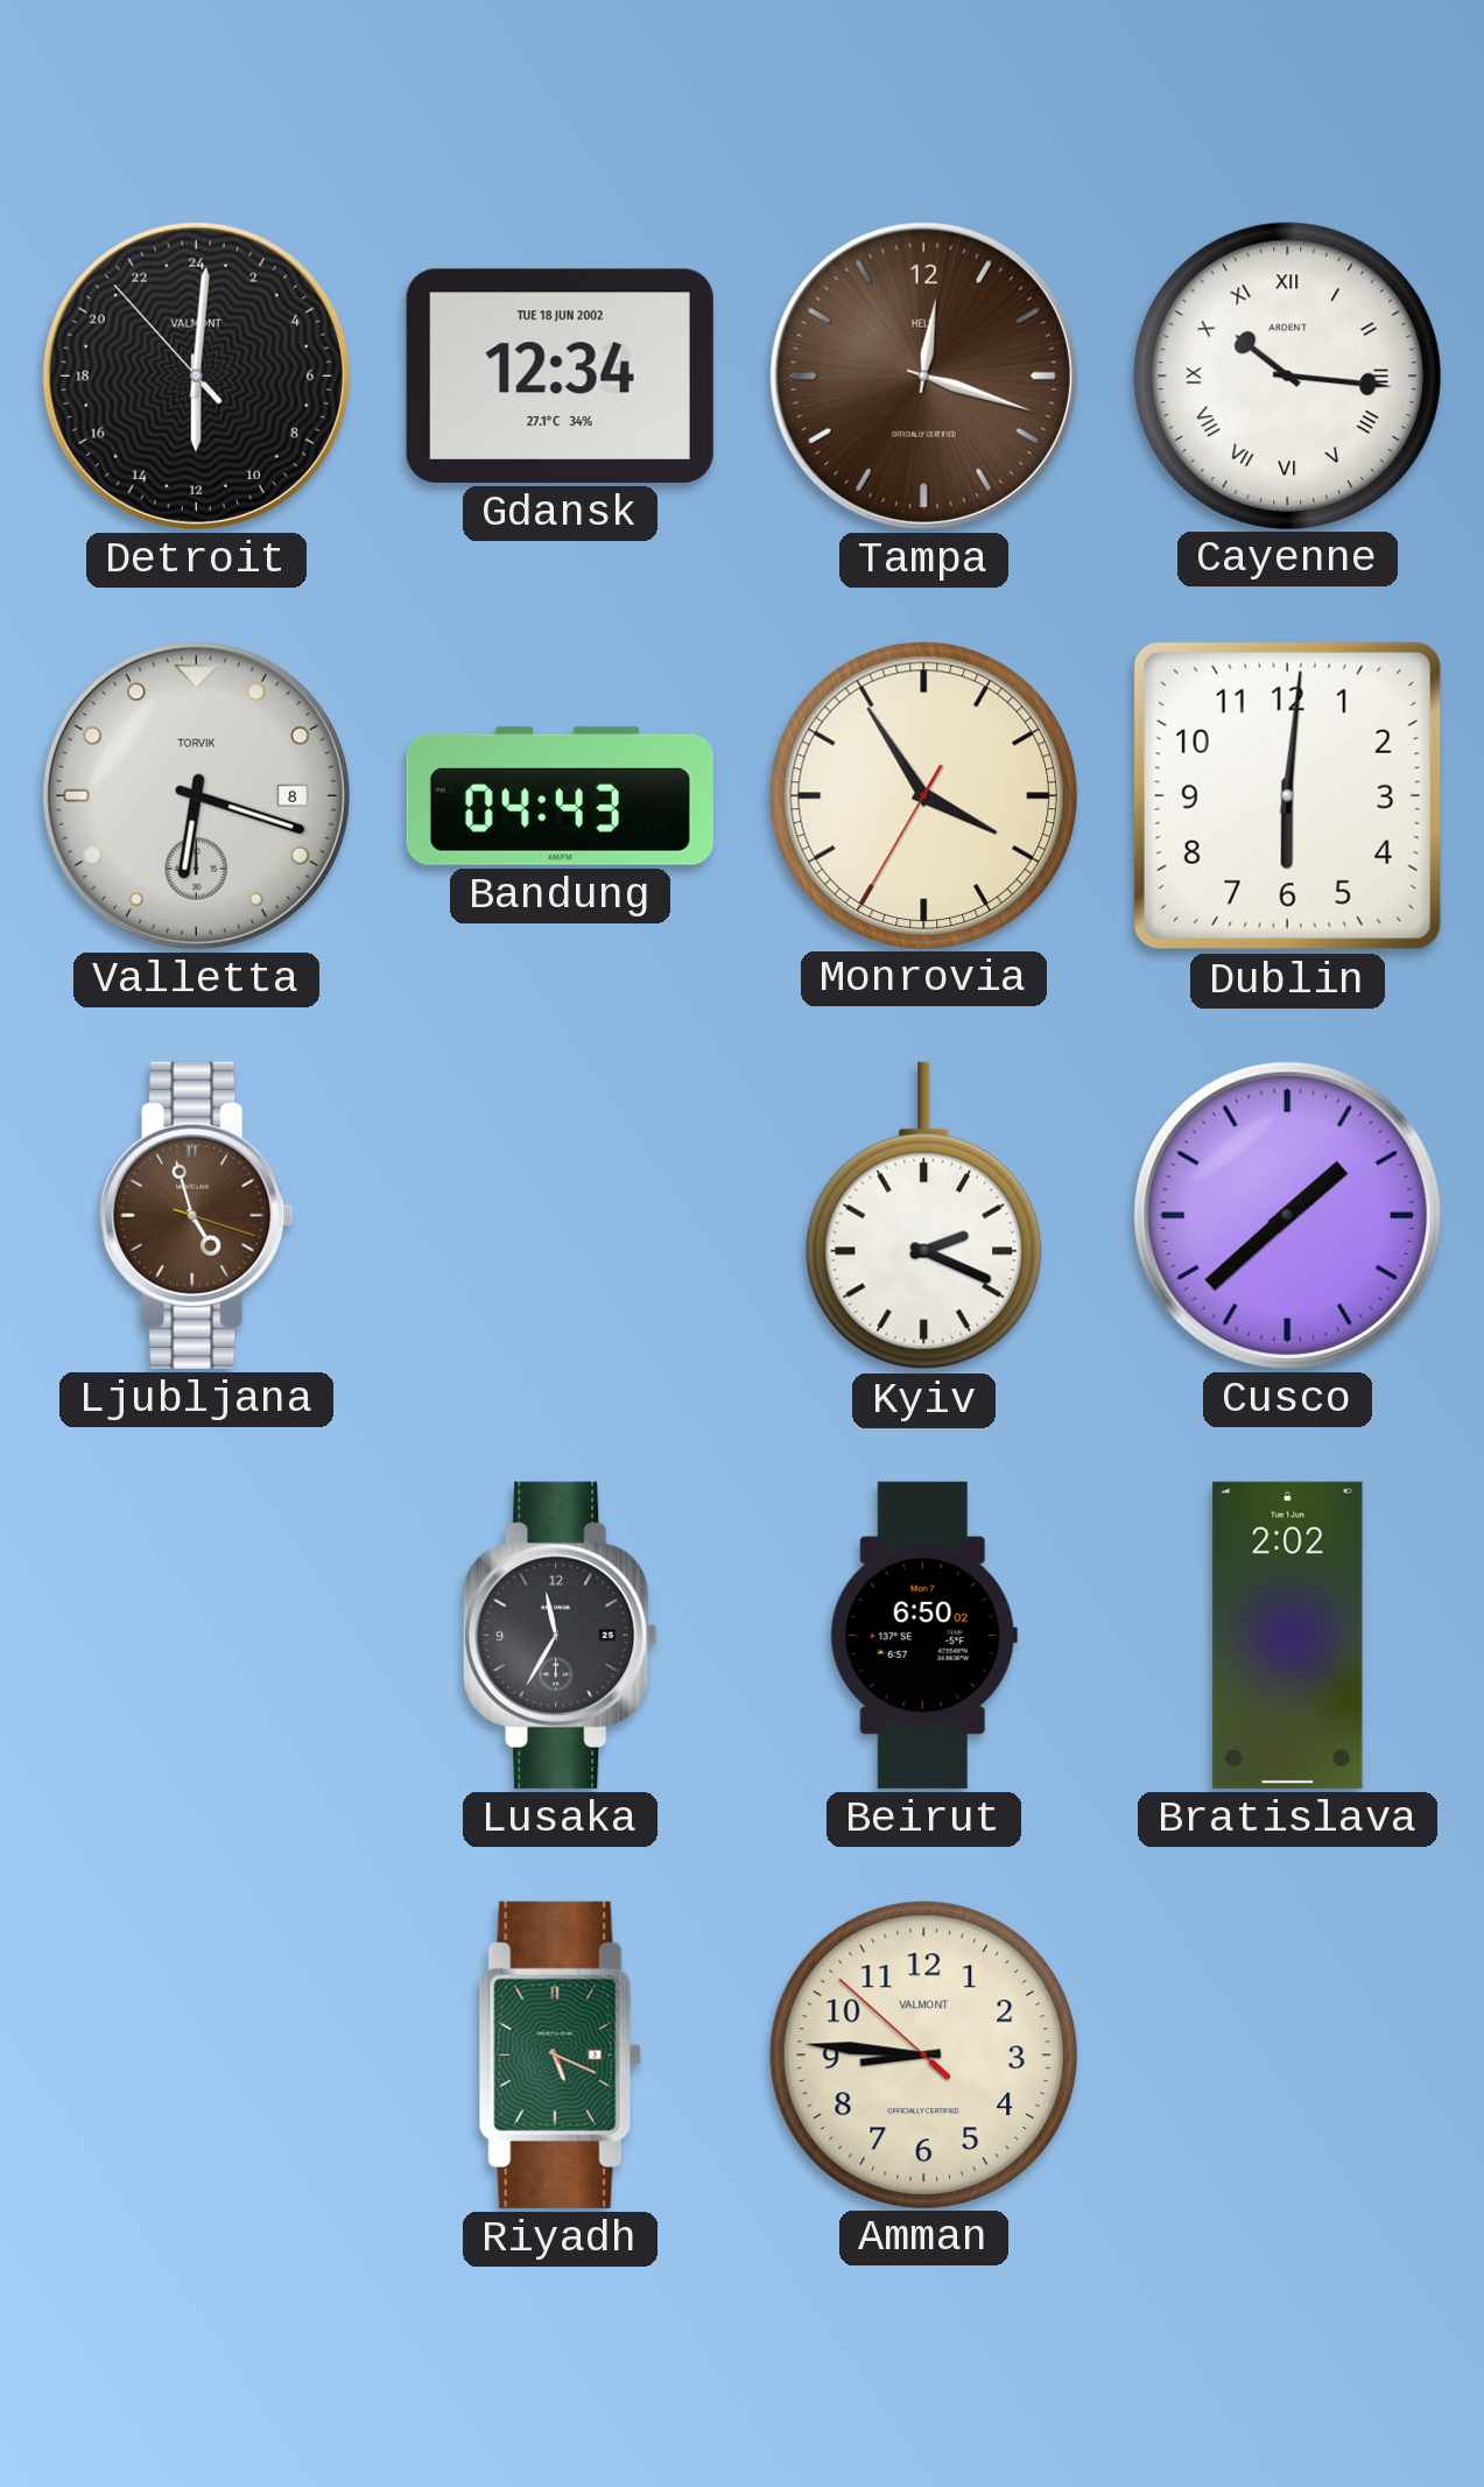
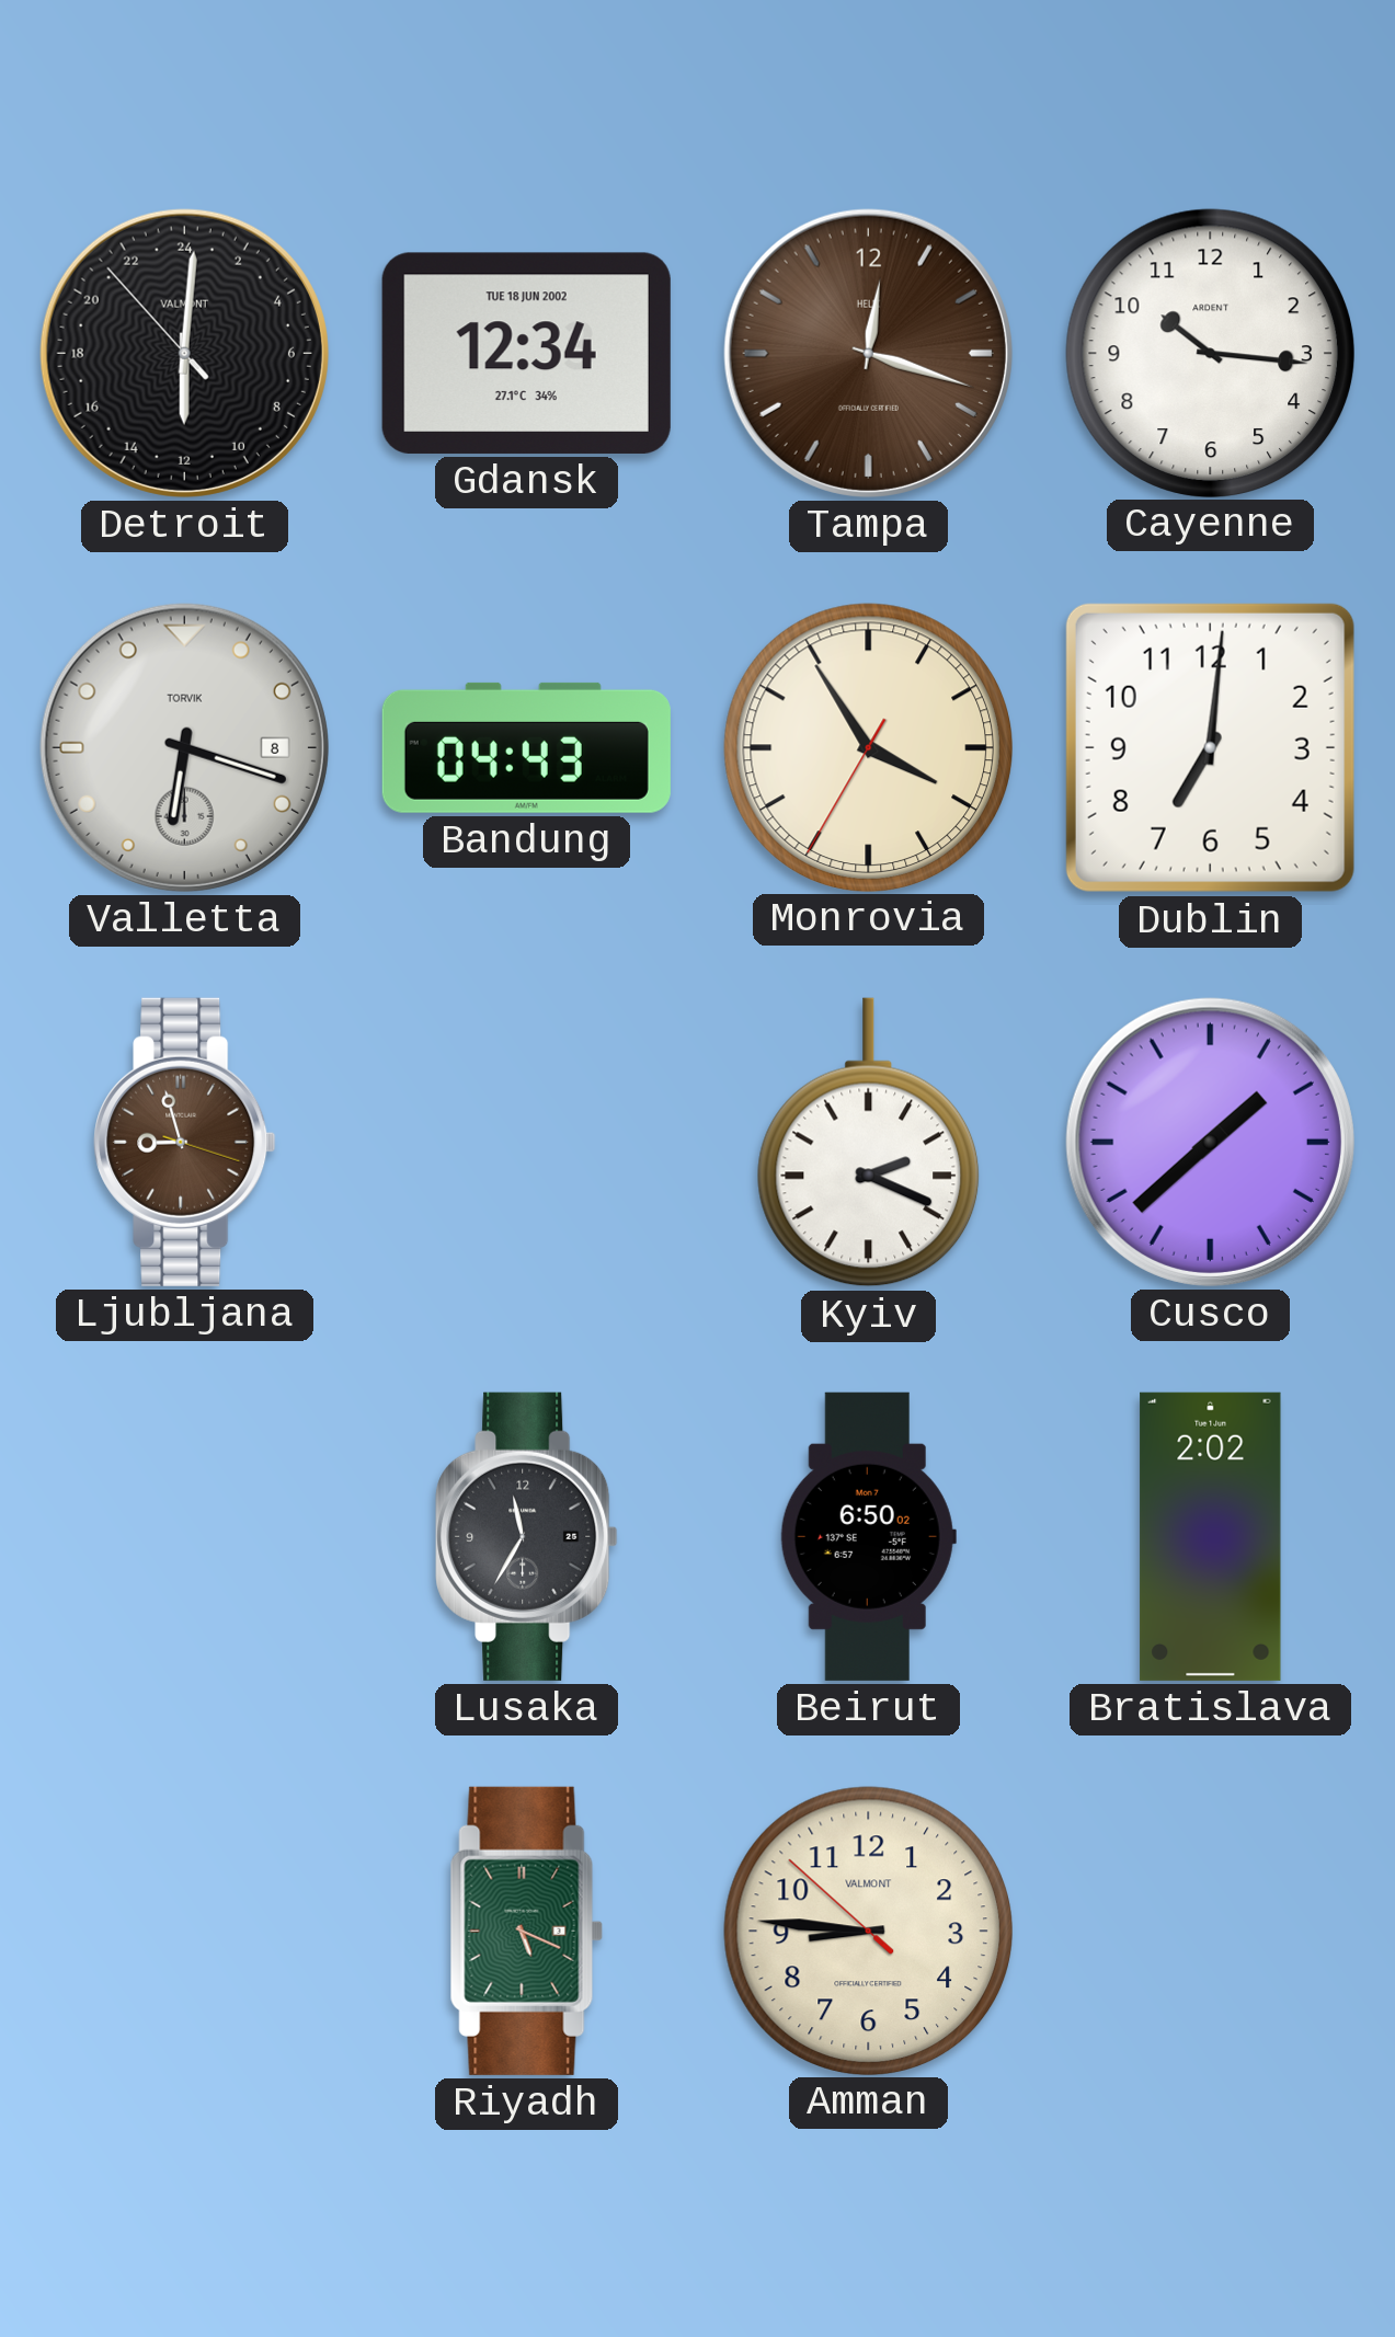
Cayenne numerals: Roman -> Arabic
Dublin: 6:01 -> 7:01
Ljubljana: 4:57 -> 8:57
